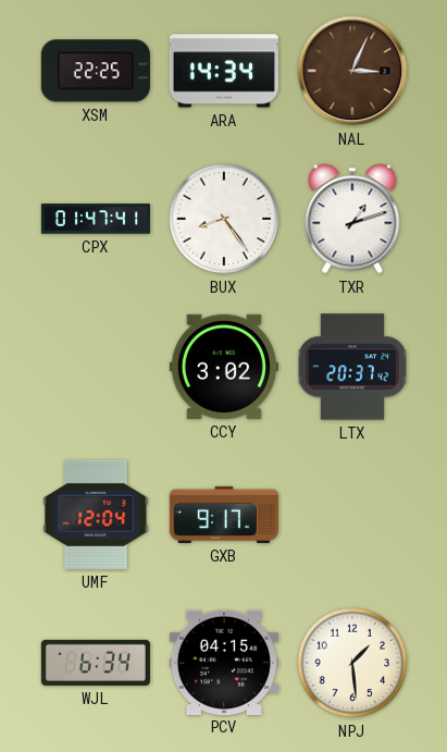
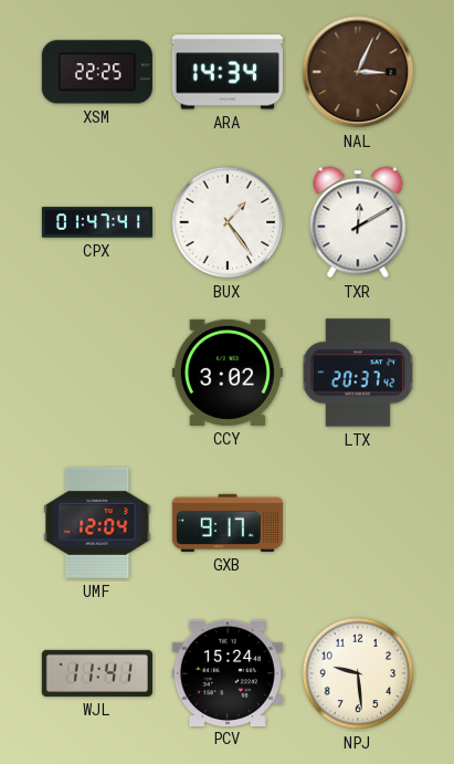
BUX: 8:24 -> 1:24
TXR: 1:12 -> 12:10
WJL: 6:34 -> 11:41
PCV: 04:15 -> 15:24
NPJ: 1:29 -> 9:29
